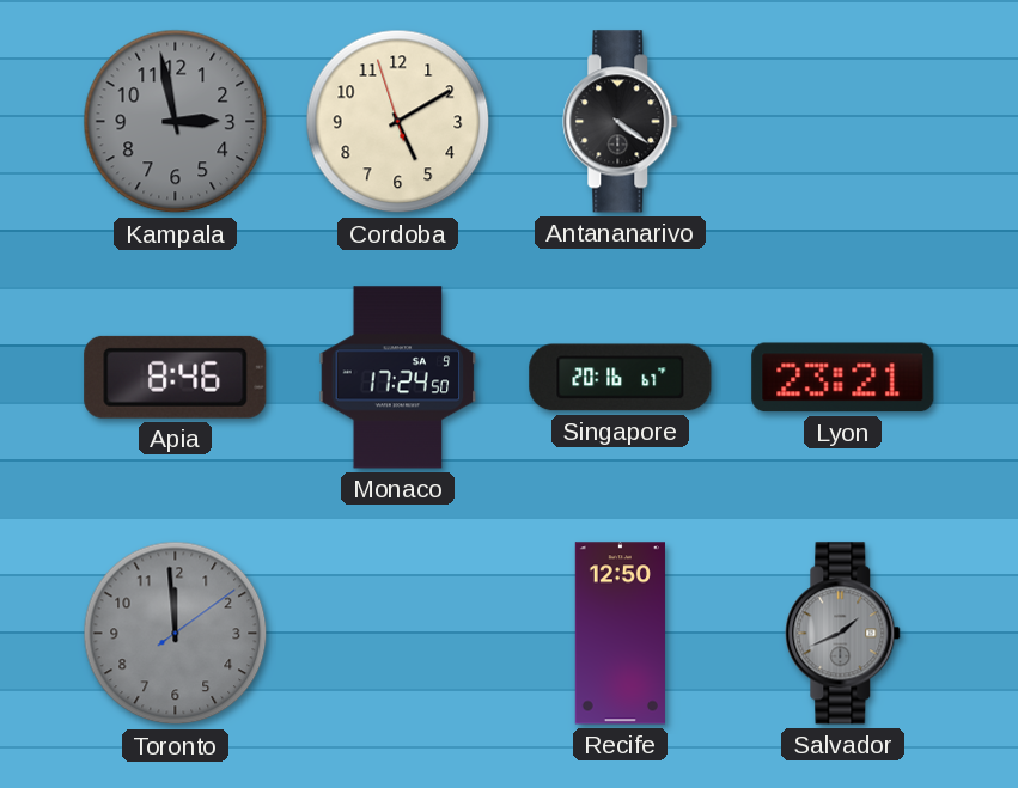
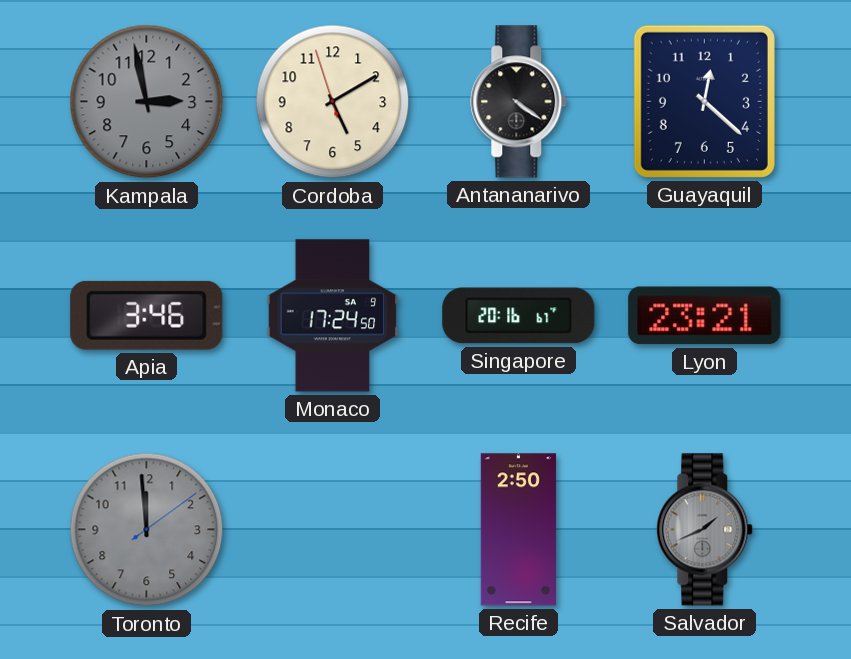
Guayaquil: none -> 12:22
Apia: 8:46 -> 3:46
Recife: 12:50 -> 2:50
